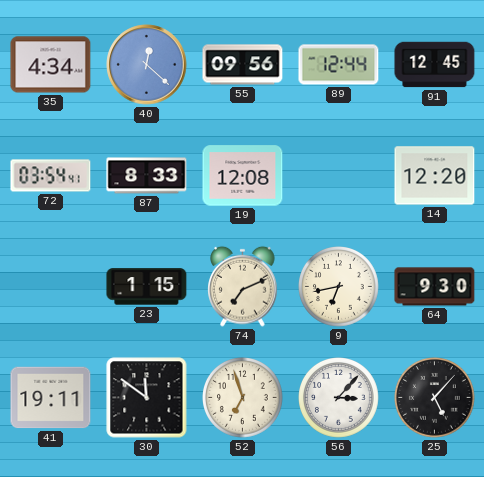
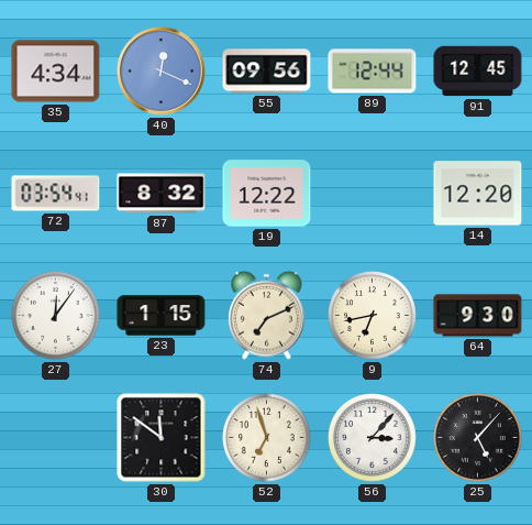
40: 12:22 -> 12:19
87: 8:33 -> 8:32
19: 12:08 -> 12:22
27: none -> 12:06
41: 19:11 -> none
